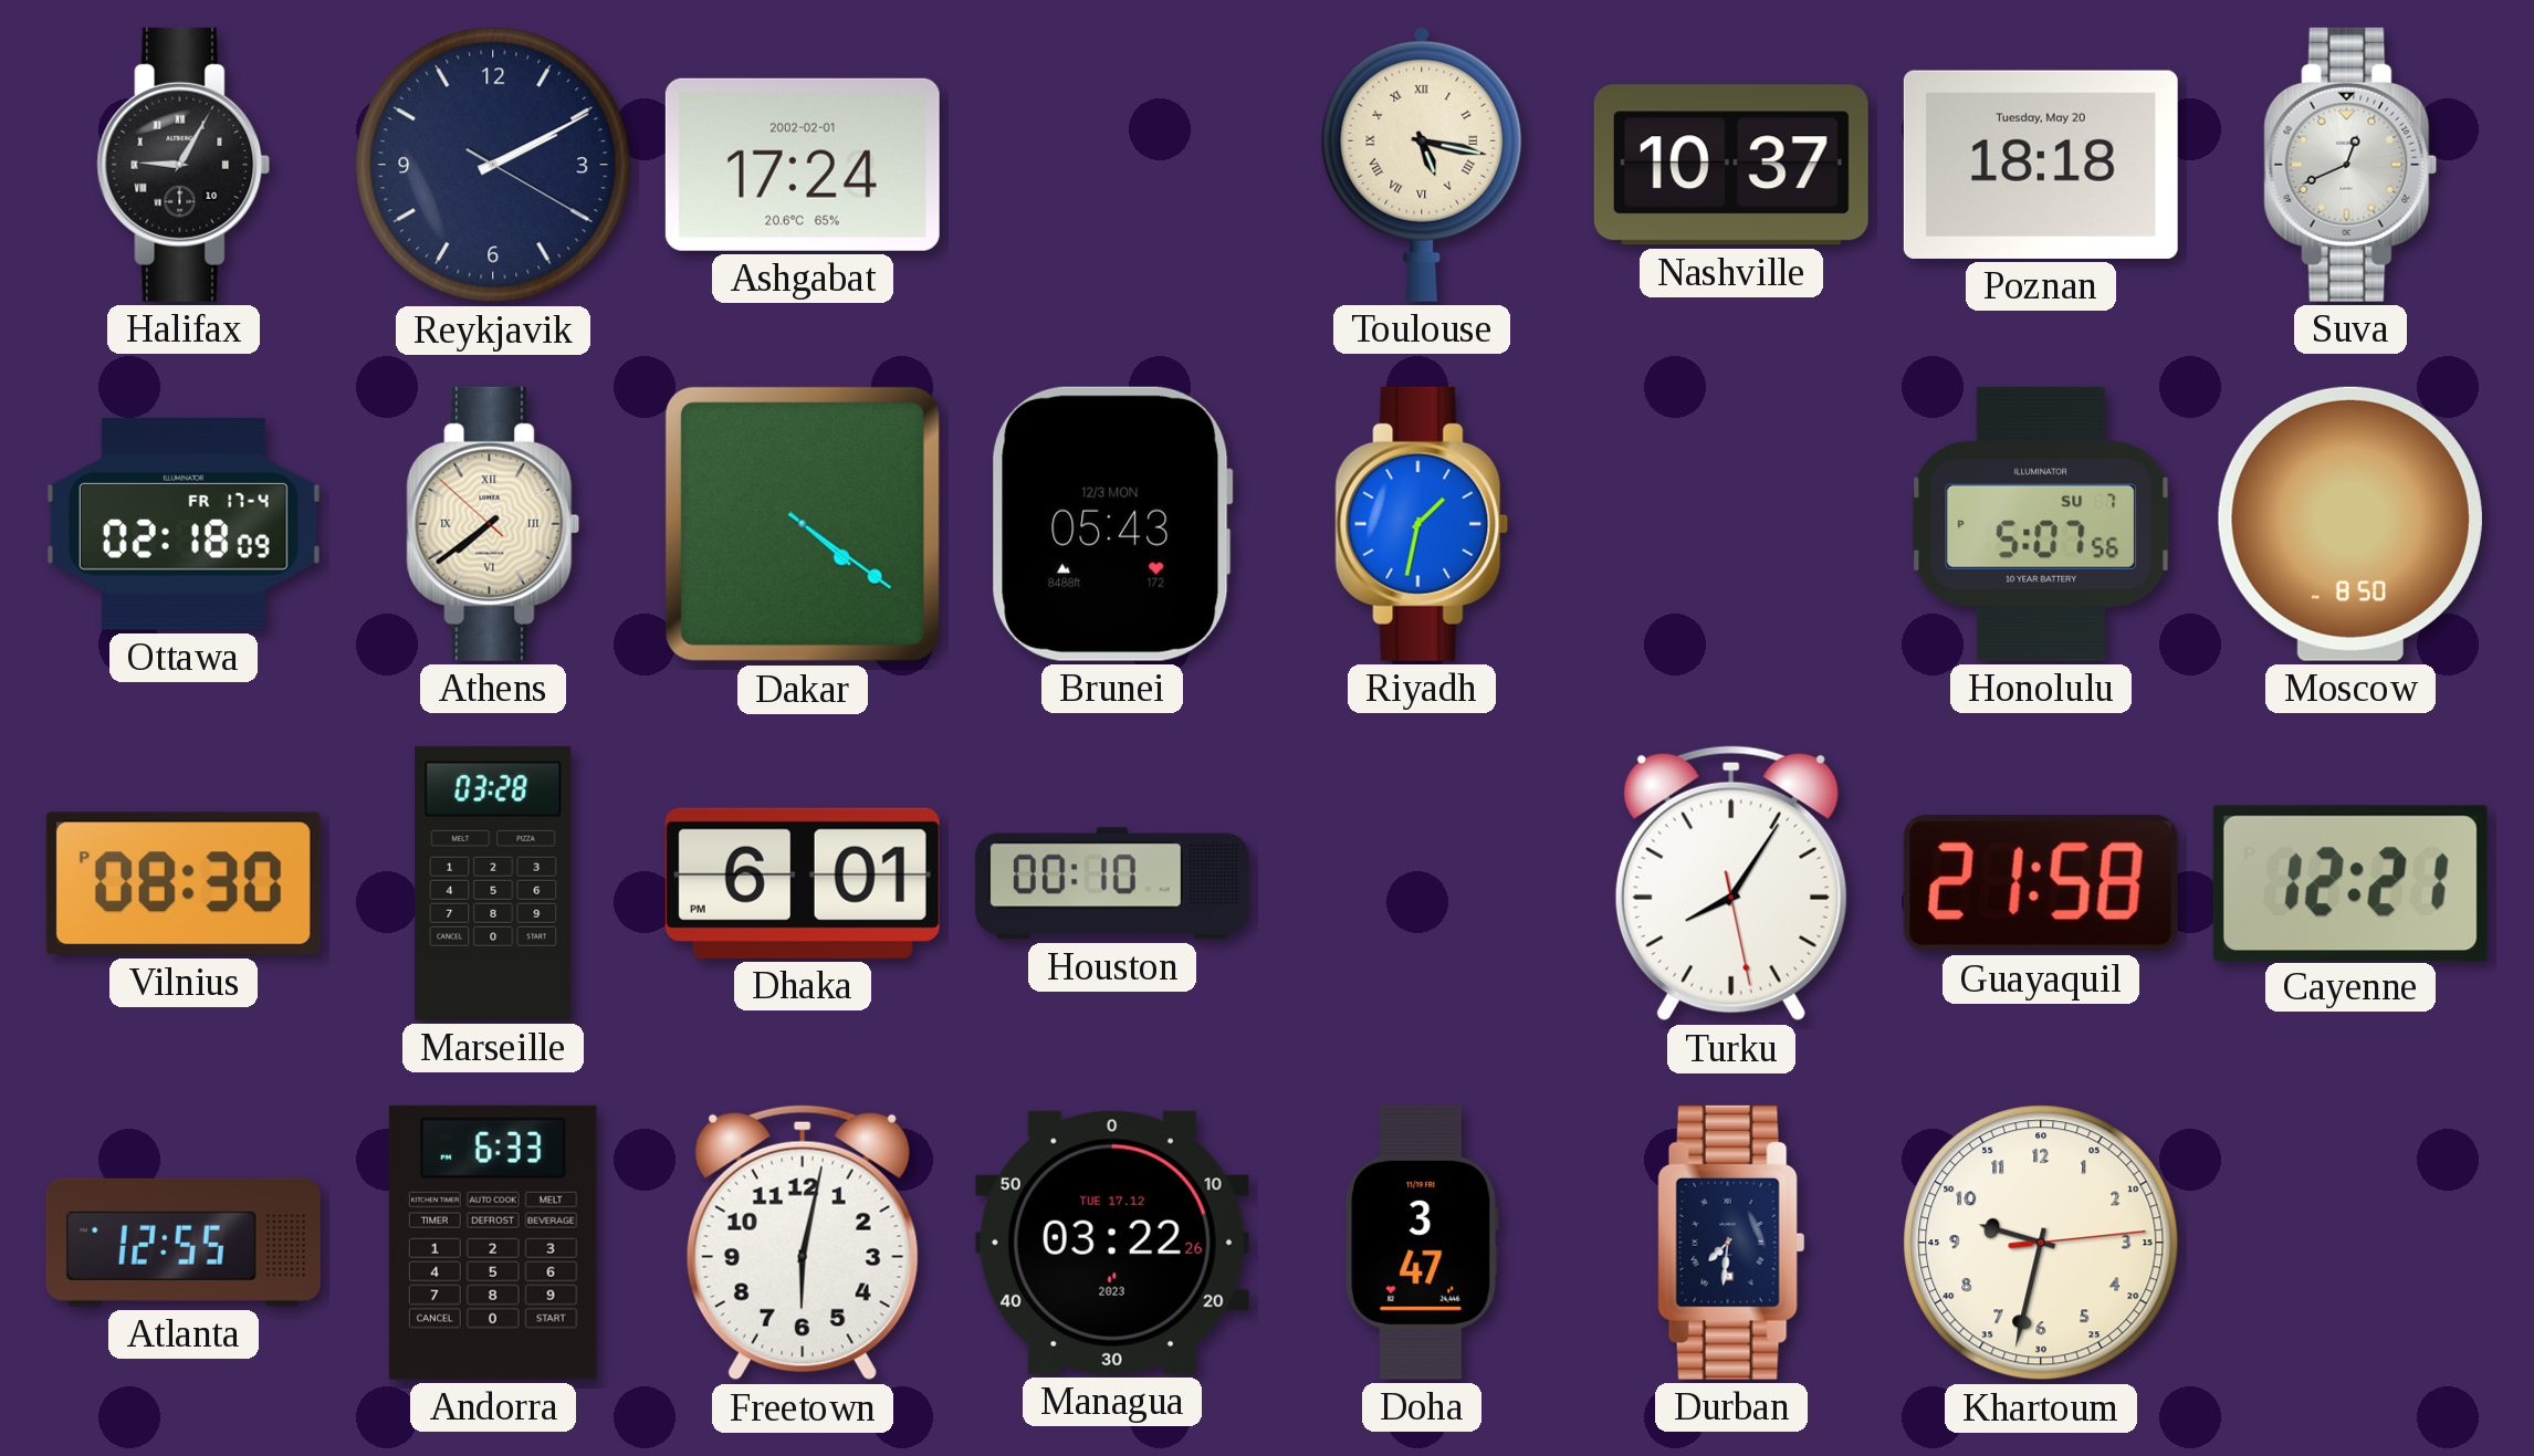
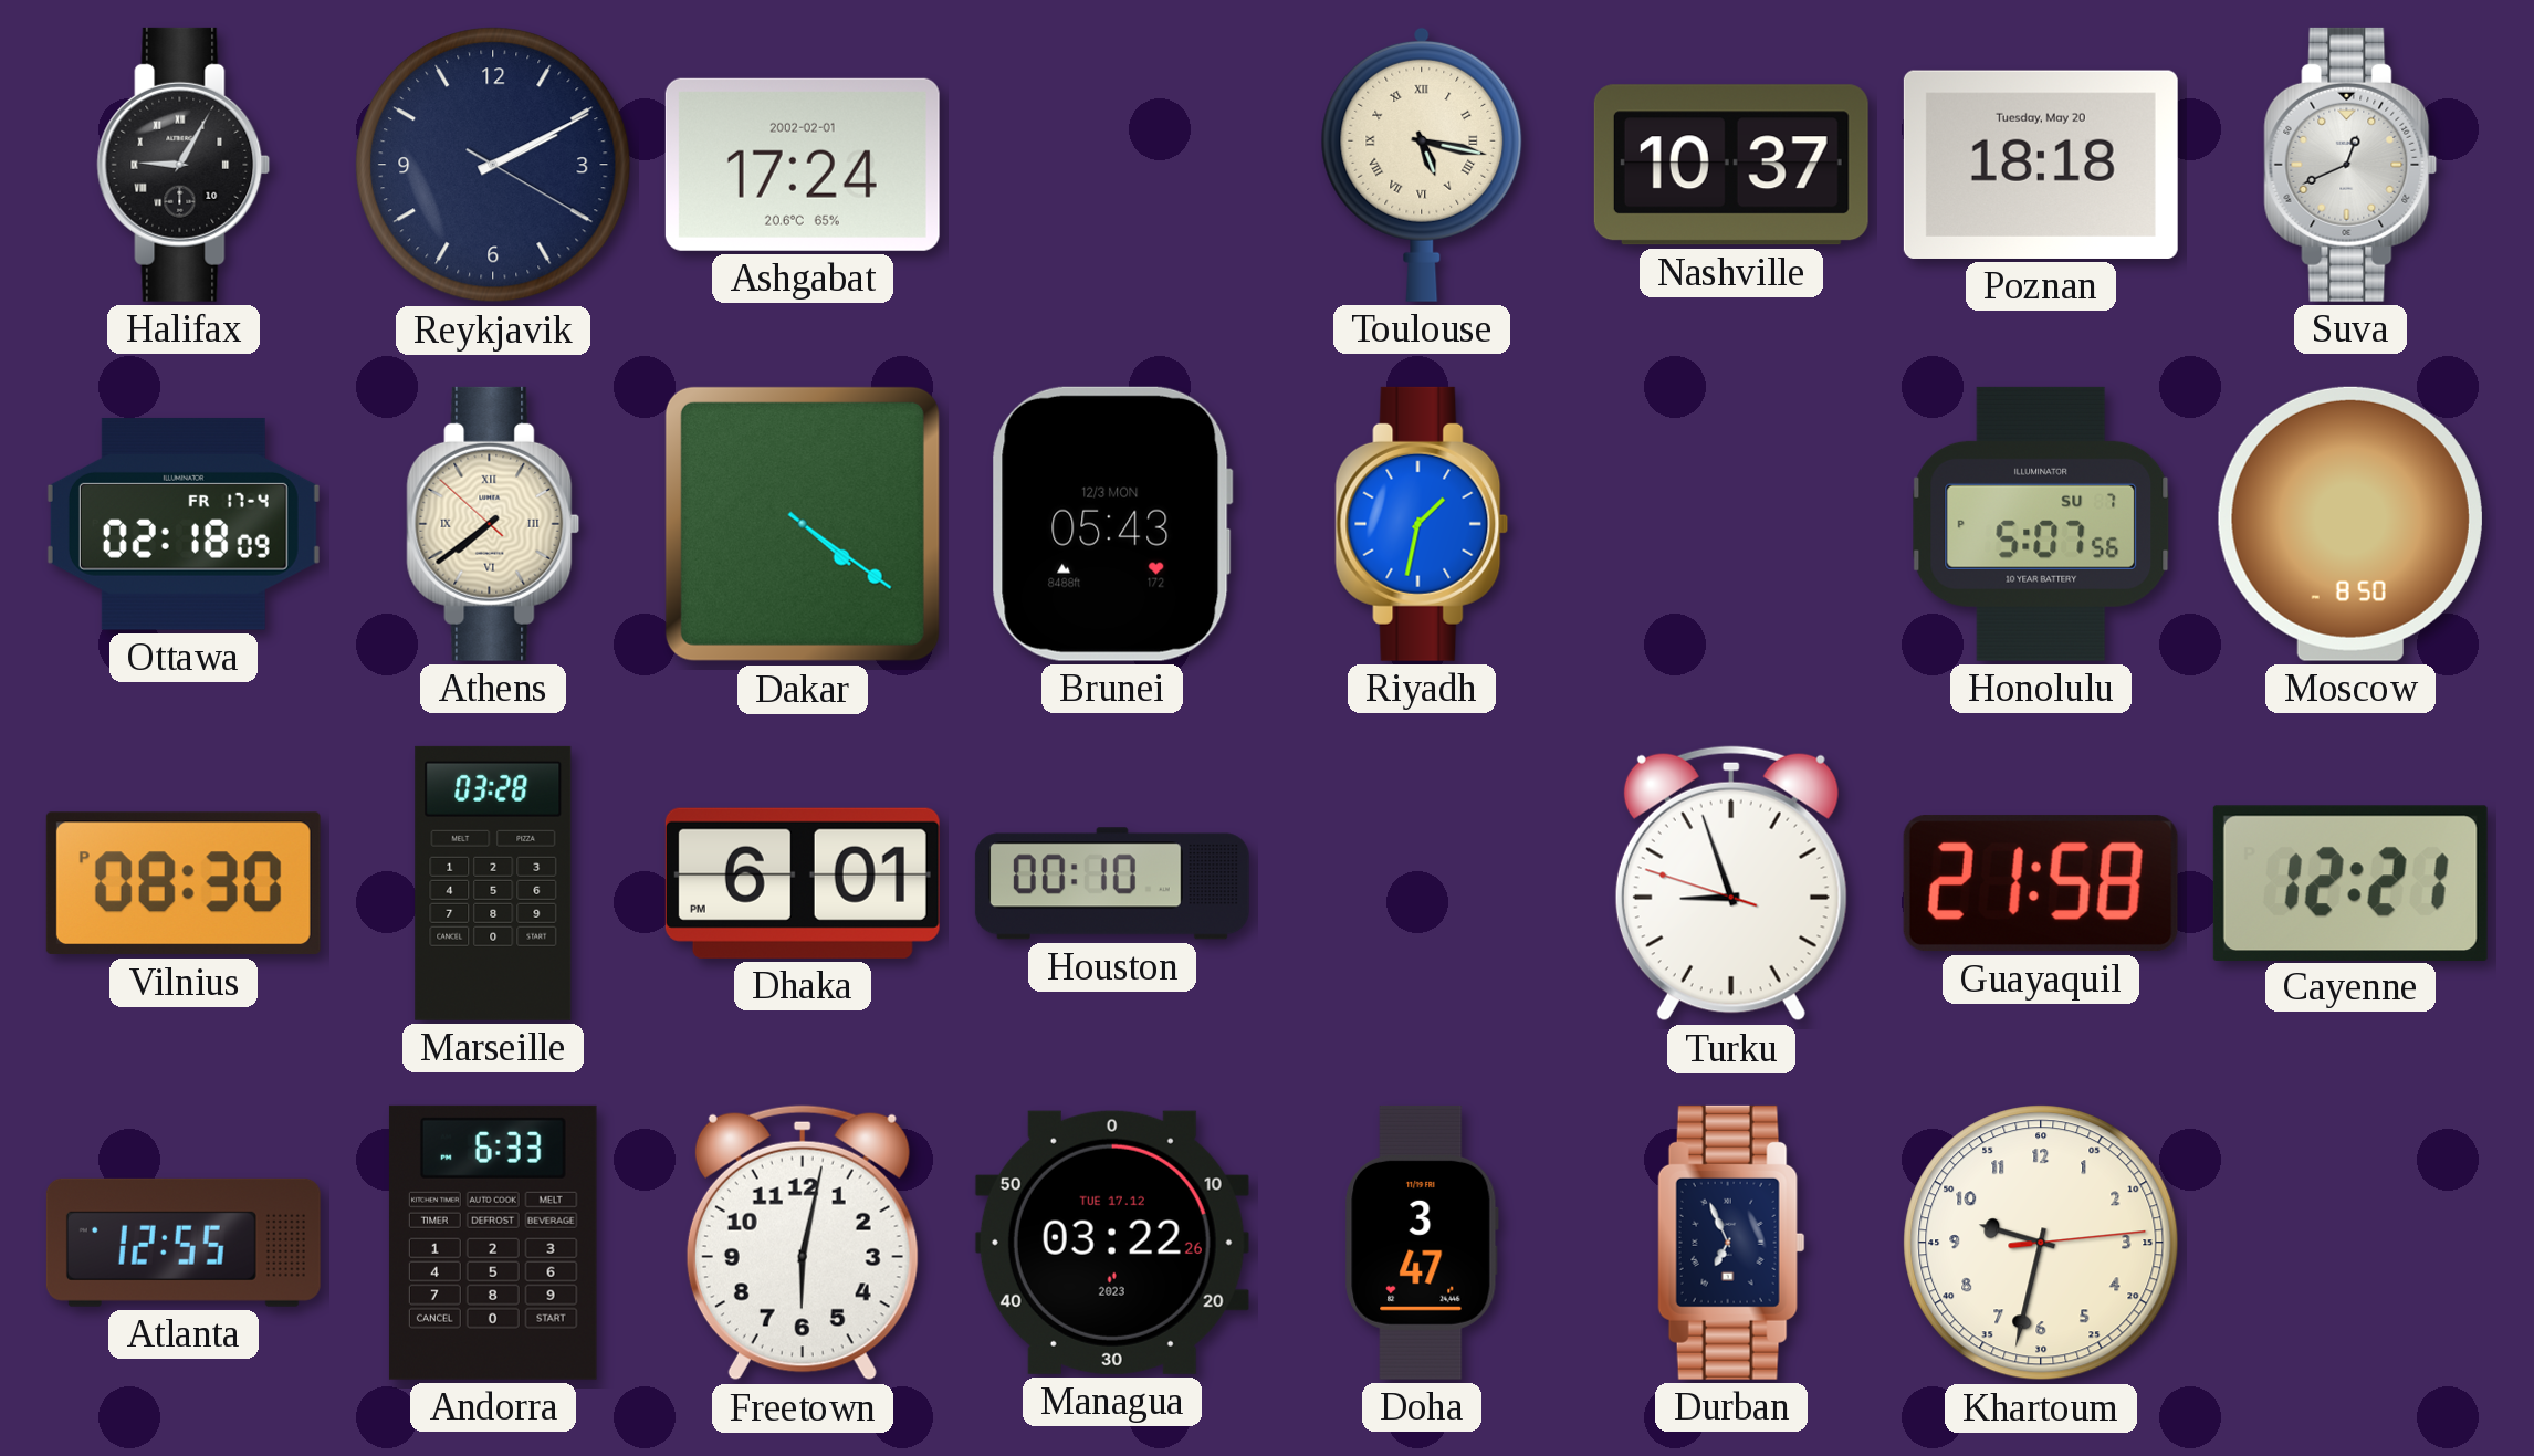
Turku: 8:05 -> 8:56
Durban: 7:31 -> 6:56
